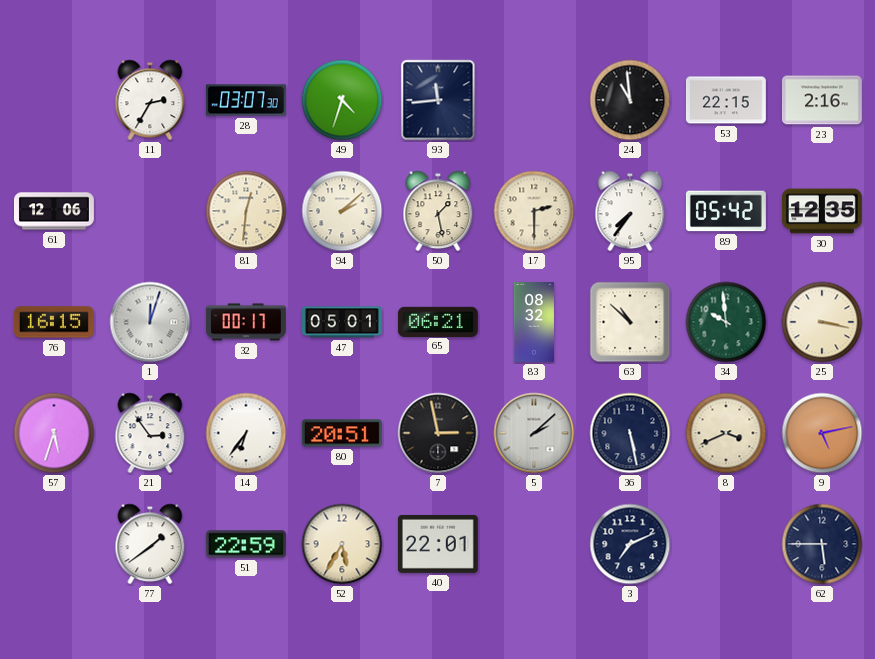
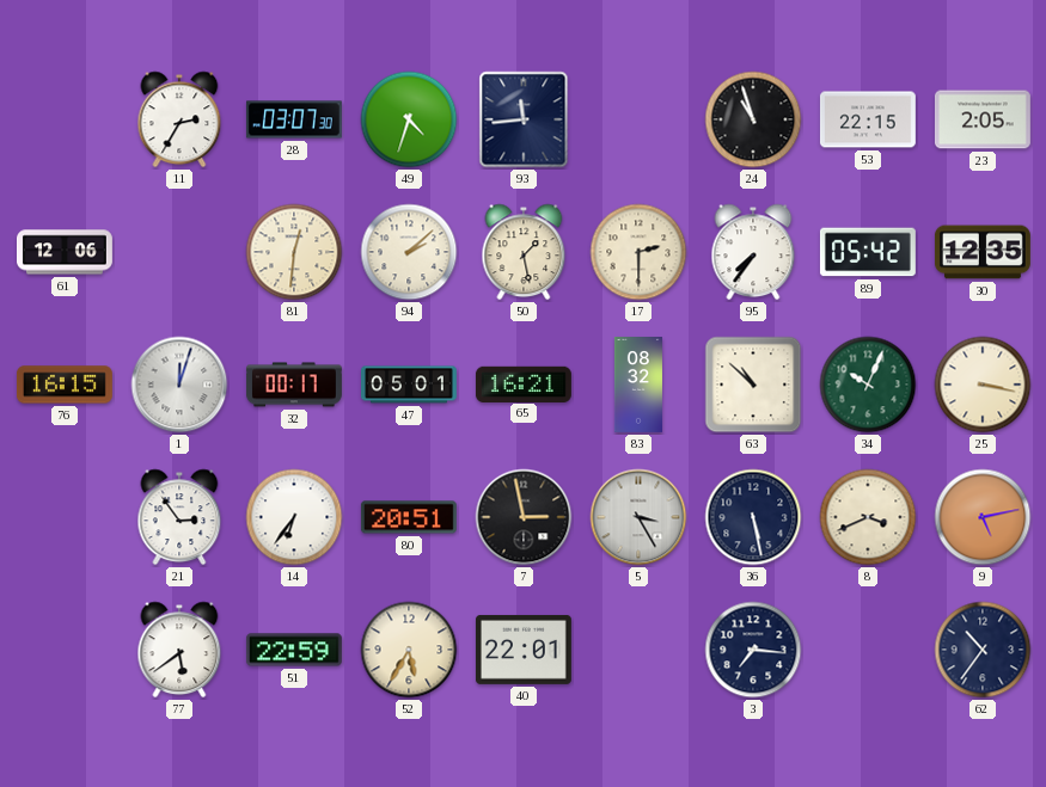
24: 10:59 -> 10:57
23: 2:16 -> 2:05
65: 06:21 -> 16:21
34: 9:59 -> 10:04
57: 5:33 -> none
5: 2:08 -> 3:25
77: 1:39 -> 5:39
3: 7:11 -> 7:16
62: 5:45 -> 10:36
